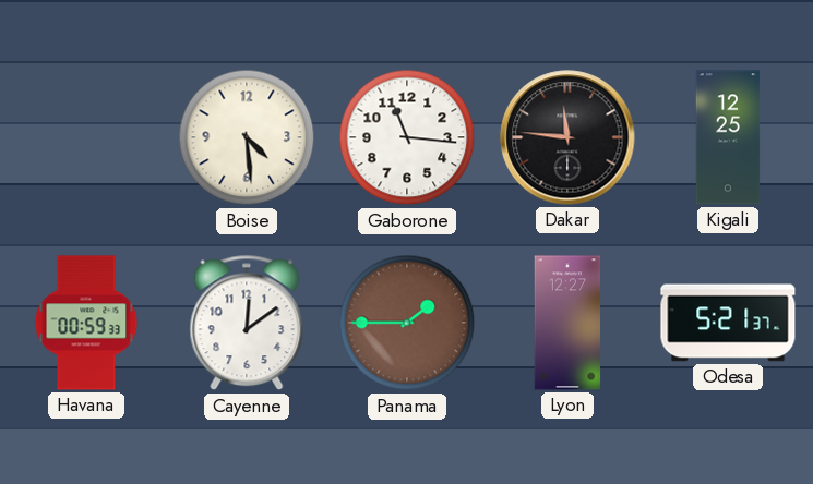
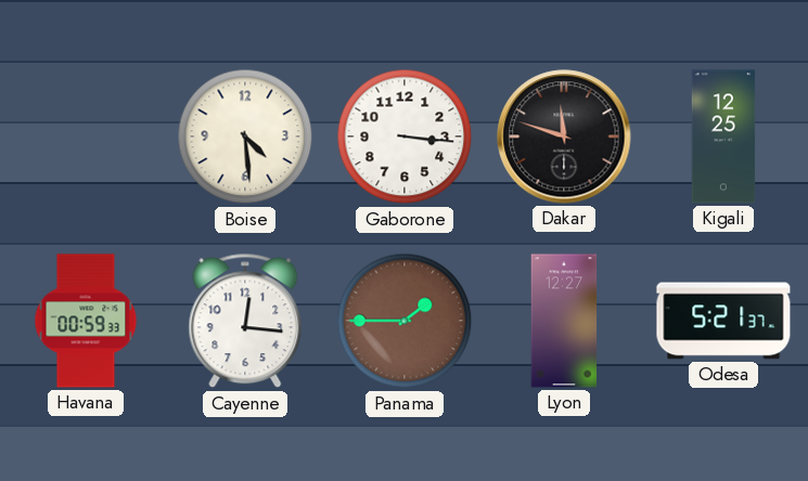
Gaborone: 11:16 -> 3:16
Dakar: 11:46 -> 11:48
Cayenne: 12:09 -> 12:16
